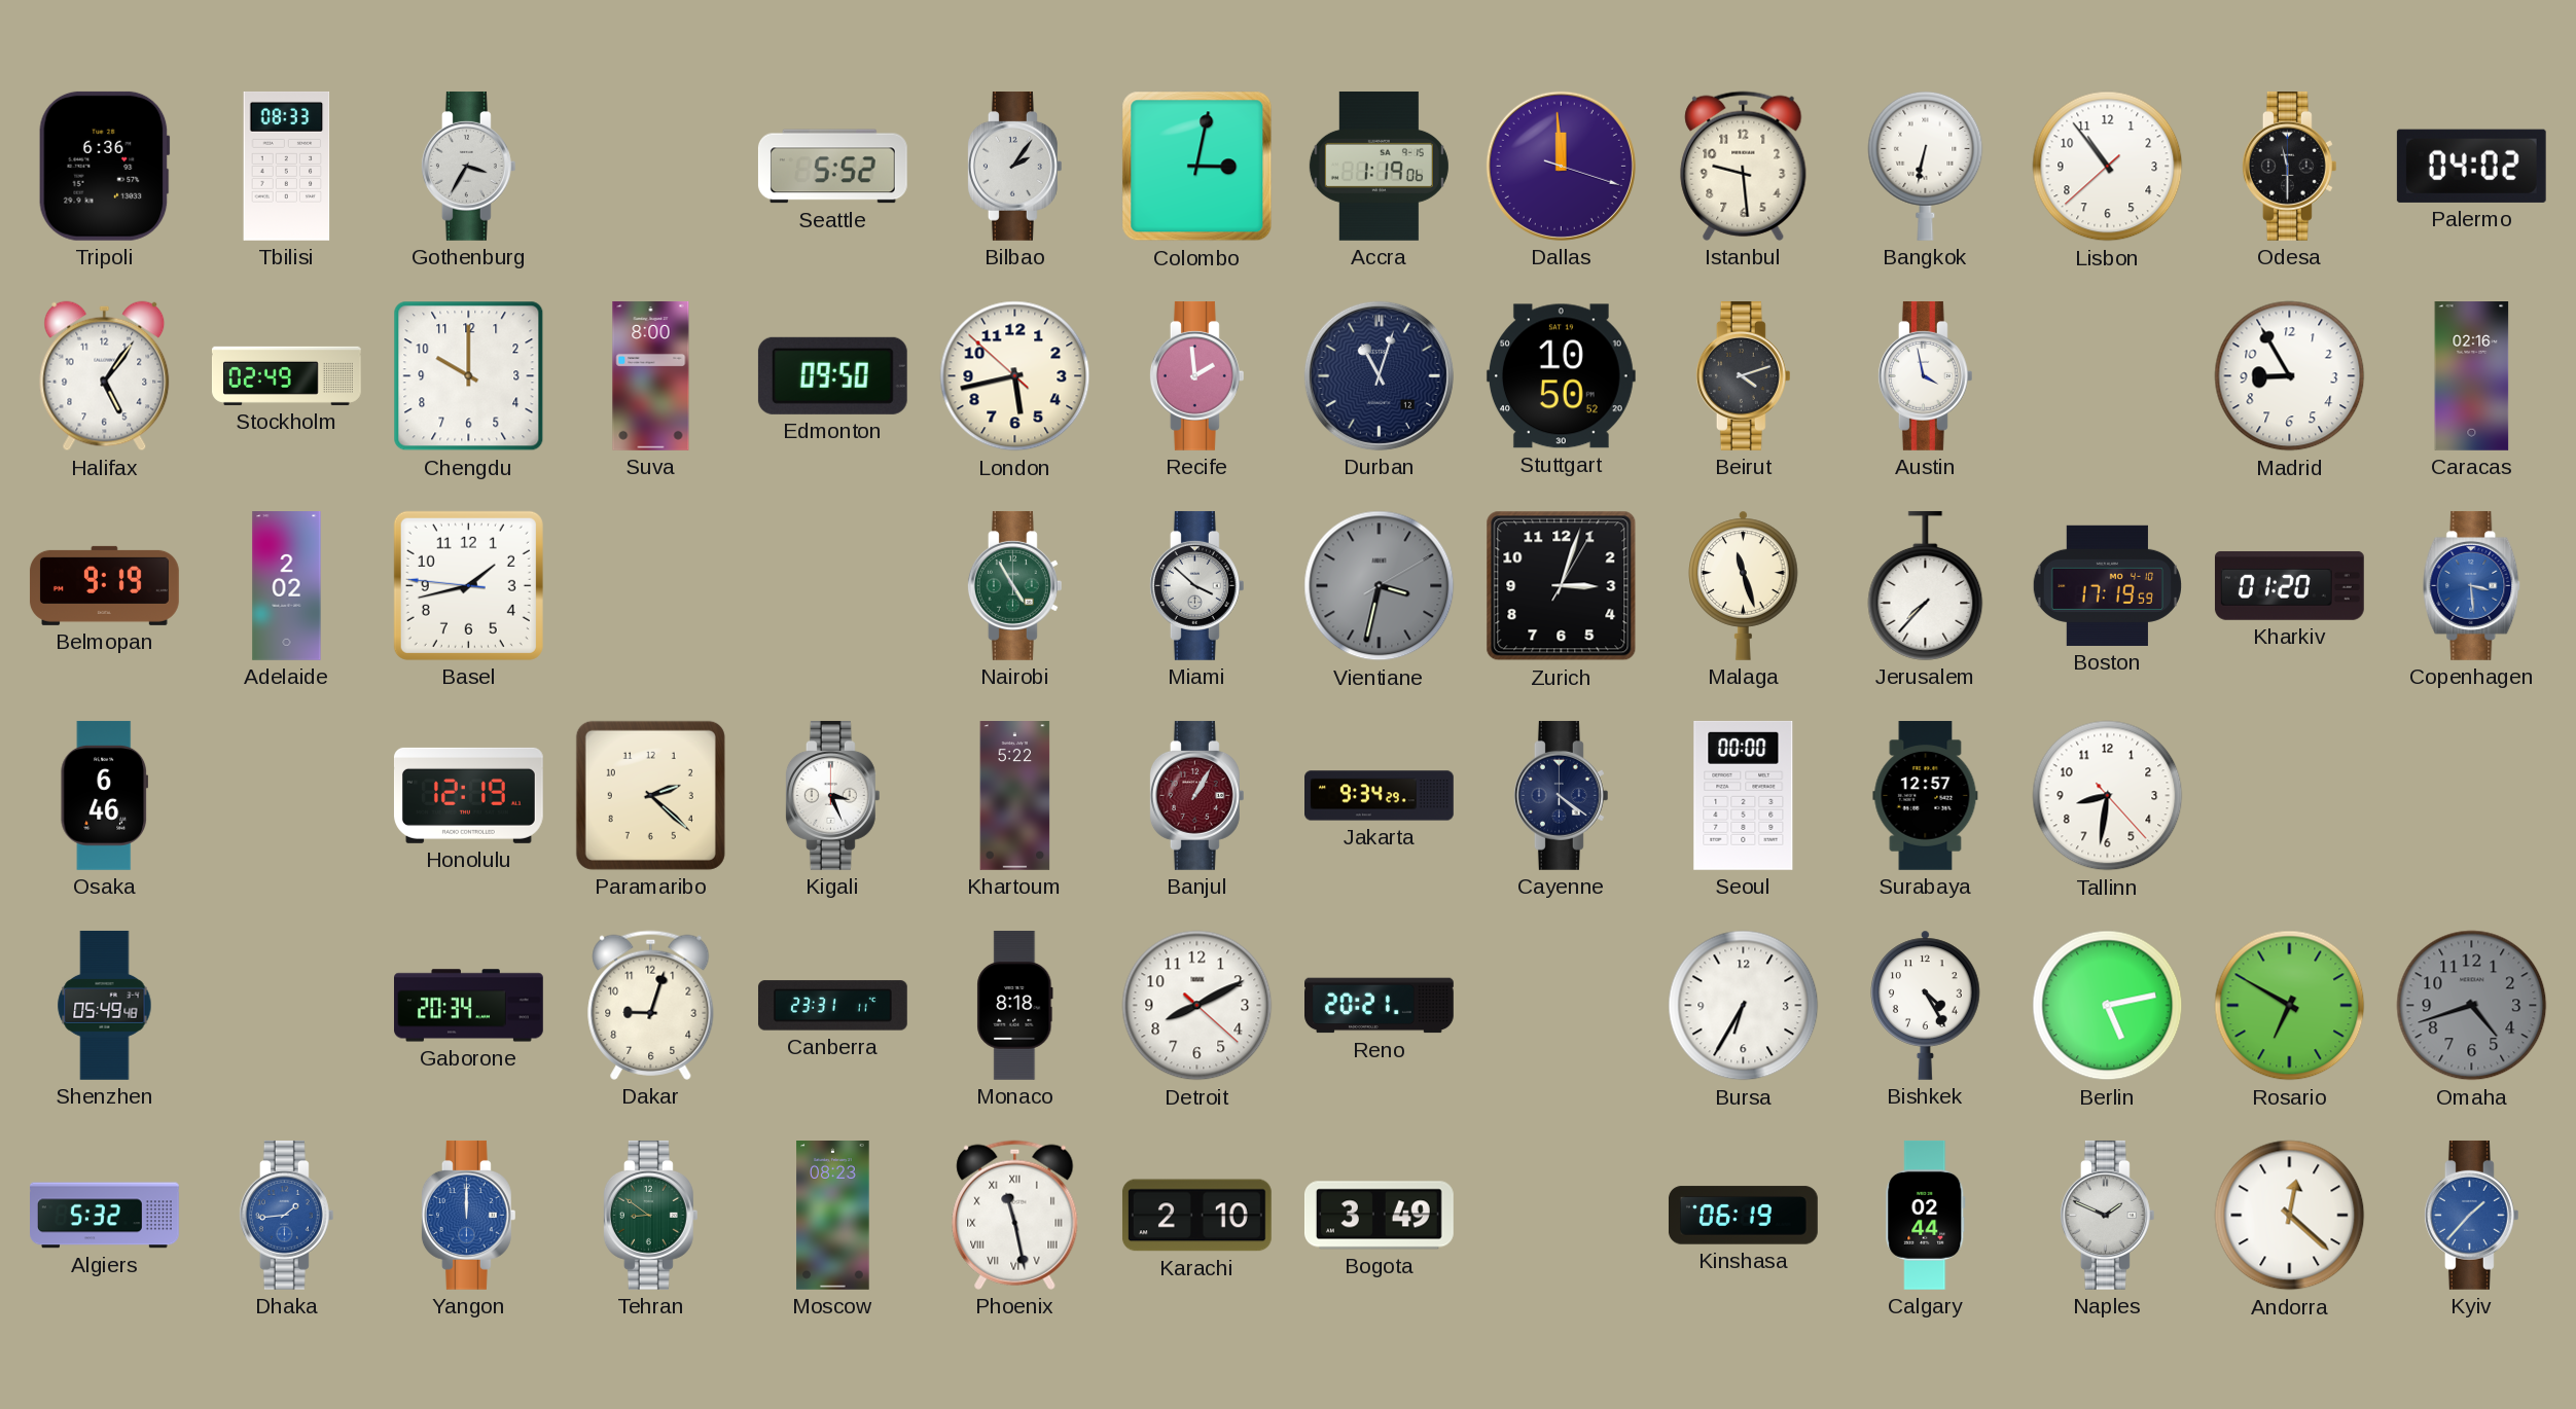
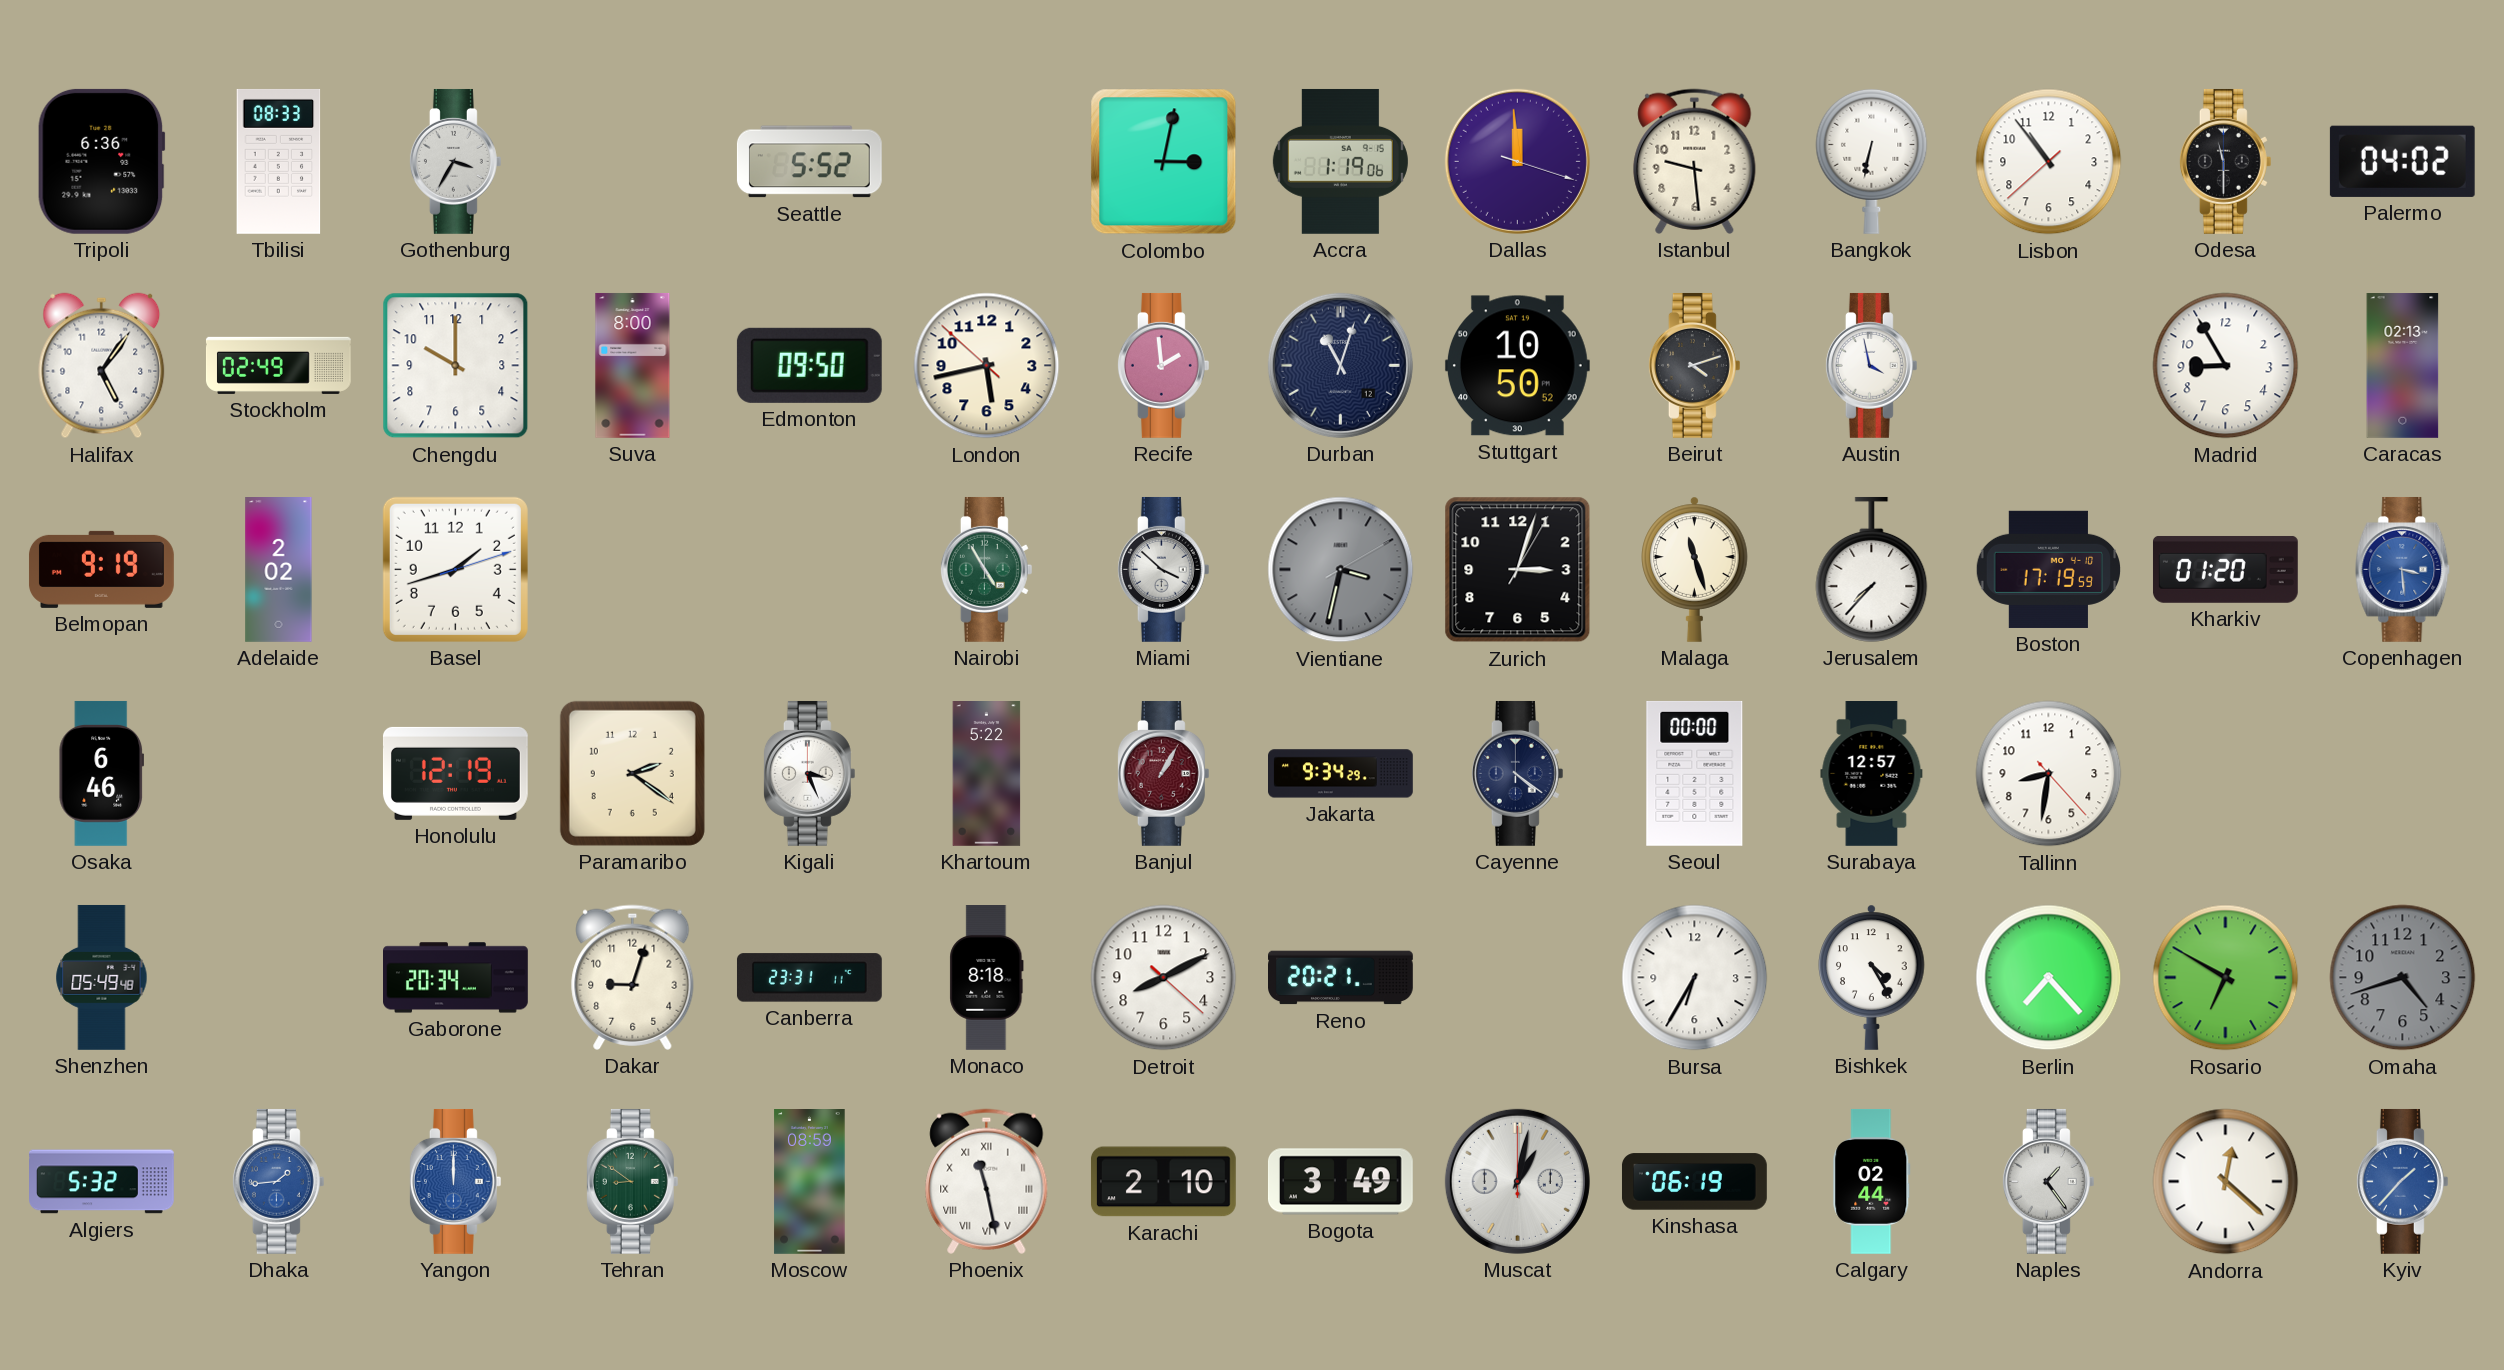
Bilbao: 2:06 -> none
Caracas: 02:16 -> 02:13
Basel: 1:42:46 -> 1:42:12
Paramaribo: 2:22 -> 2:21
Berlin: 5:13 -> 7:23
Moscow: 08:23 -> 08:59
Muscat: none -> 1:02
Naples: 1:49 -> 1:24
